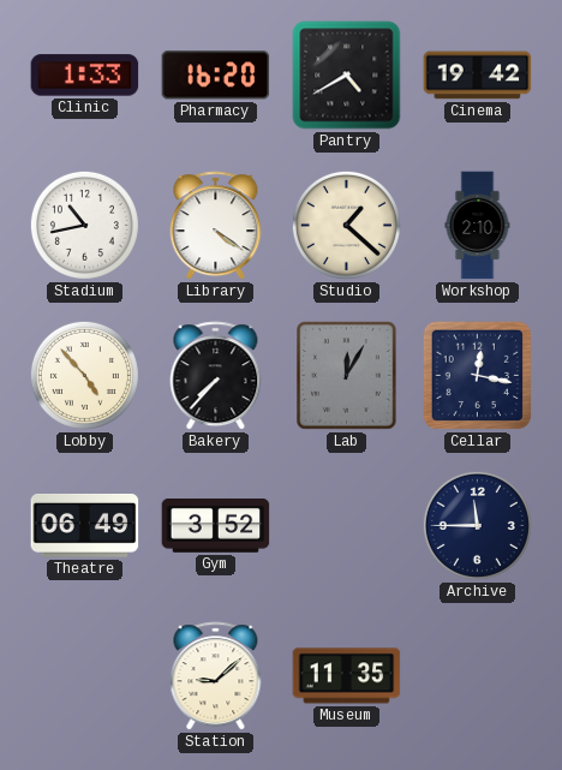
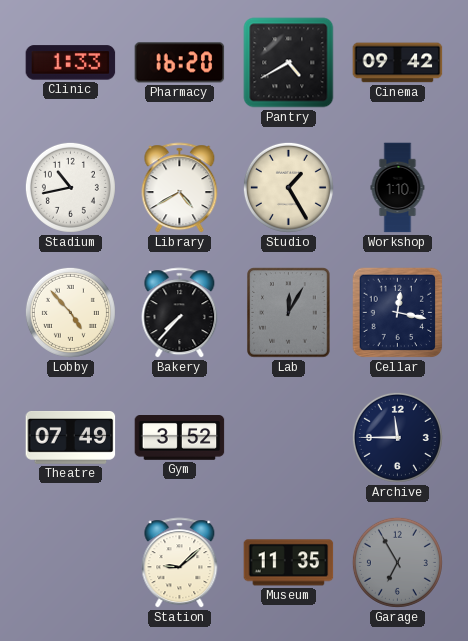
Cinema: 19:42 -> 09:42
Library: 4:21 -> 4:40
Studio: 1:22 -> 1:25
Workshop: 2:10 -> 1:10
Theatre: 06:49 -> 07:49
Garage: none -> 6:55
